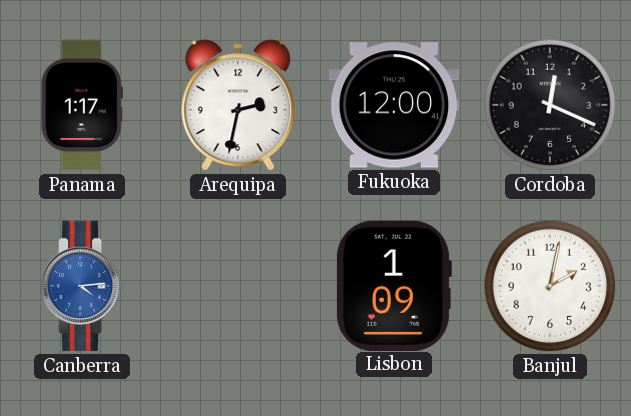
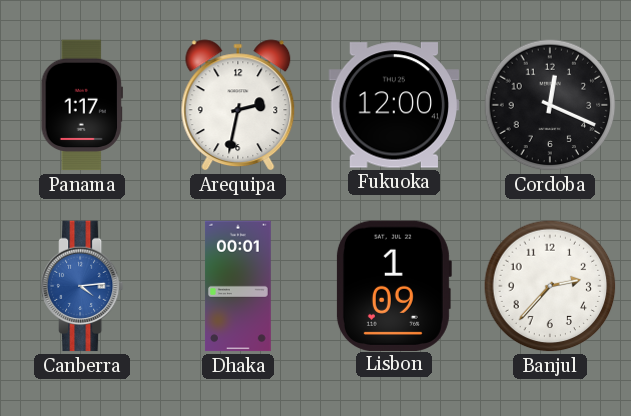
Dhaka: none -> 00:01
Banjul: 2:02 -> 2:37
